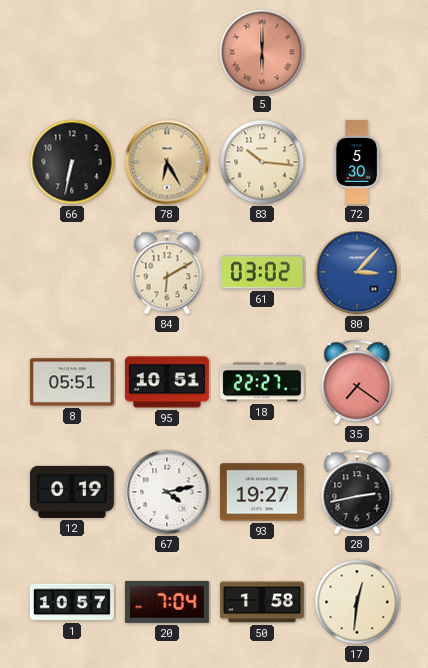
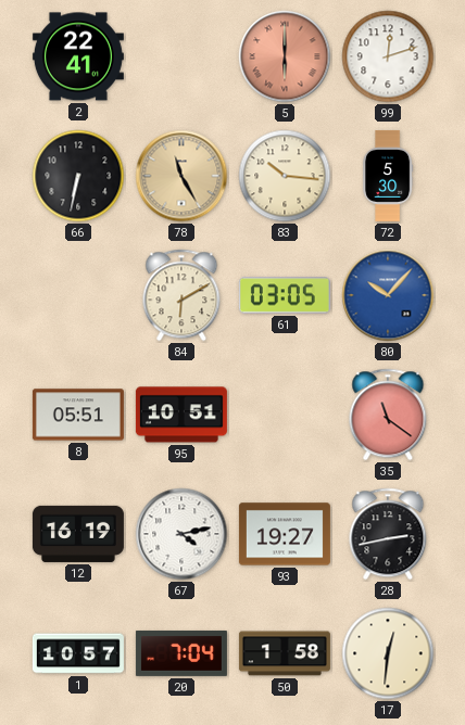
2: none -> 22:41
99: none -> 12:12
78: 6:25 -> 11:25
61: 03:02 -> 03:05
80: 3:07 -> 10:07
18: 22:27 -> none
35: 7:21 -> 11:21
12: 0:19 -> 16:19
